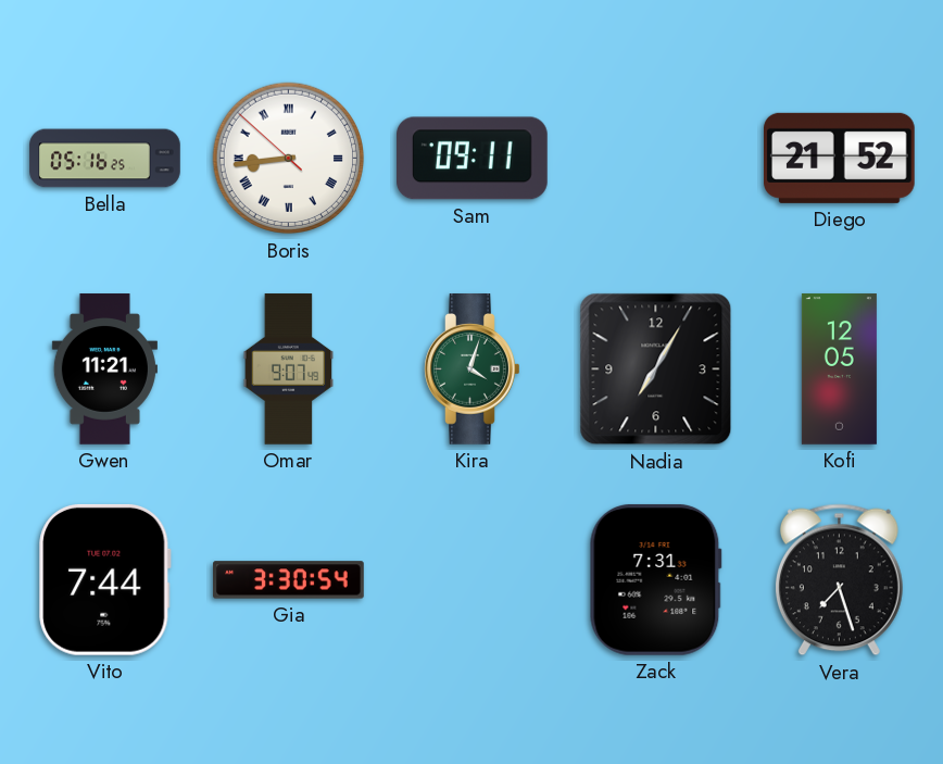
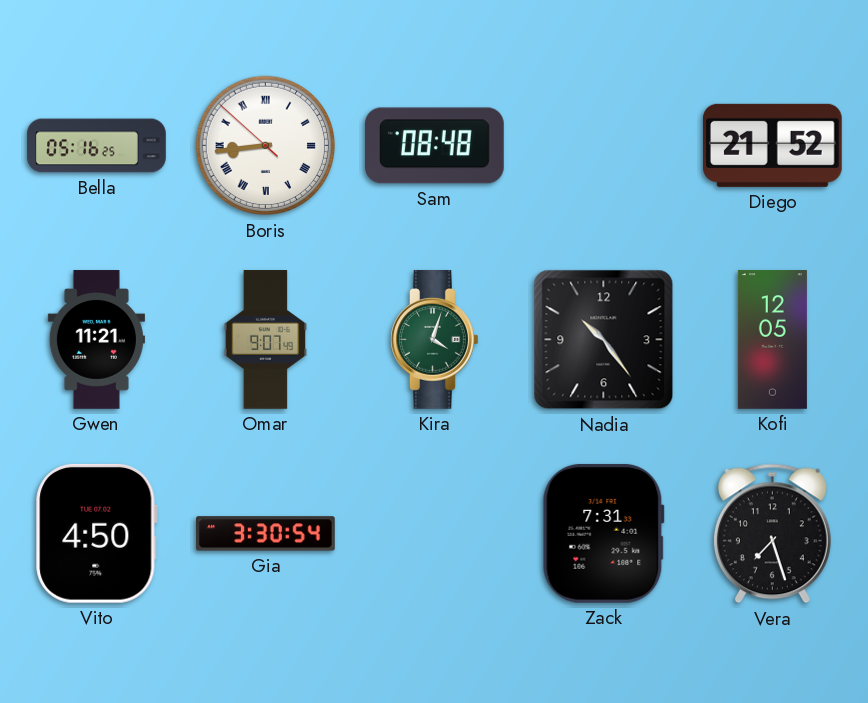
Sam: 09:11 -> 08:48
Nadia: 7:05 -> 10:24
Vito: 7:44 -> 4:50
